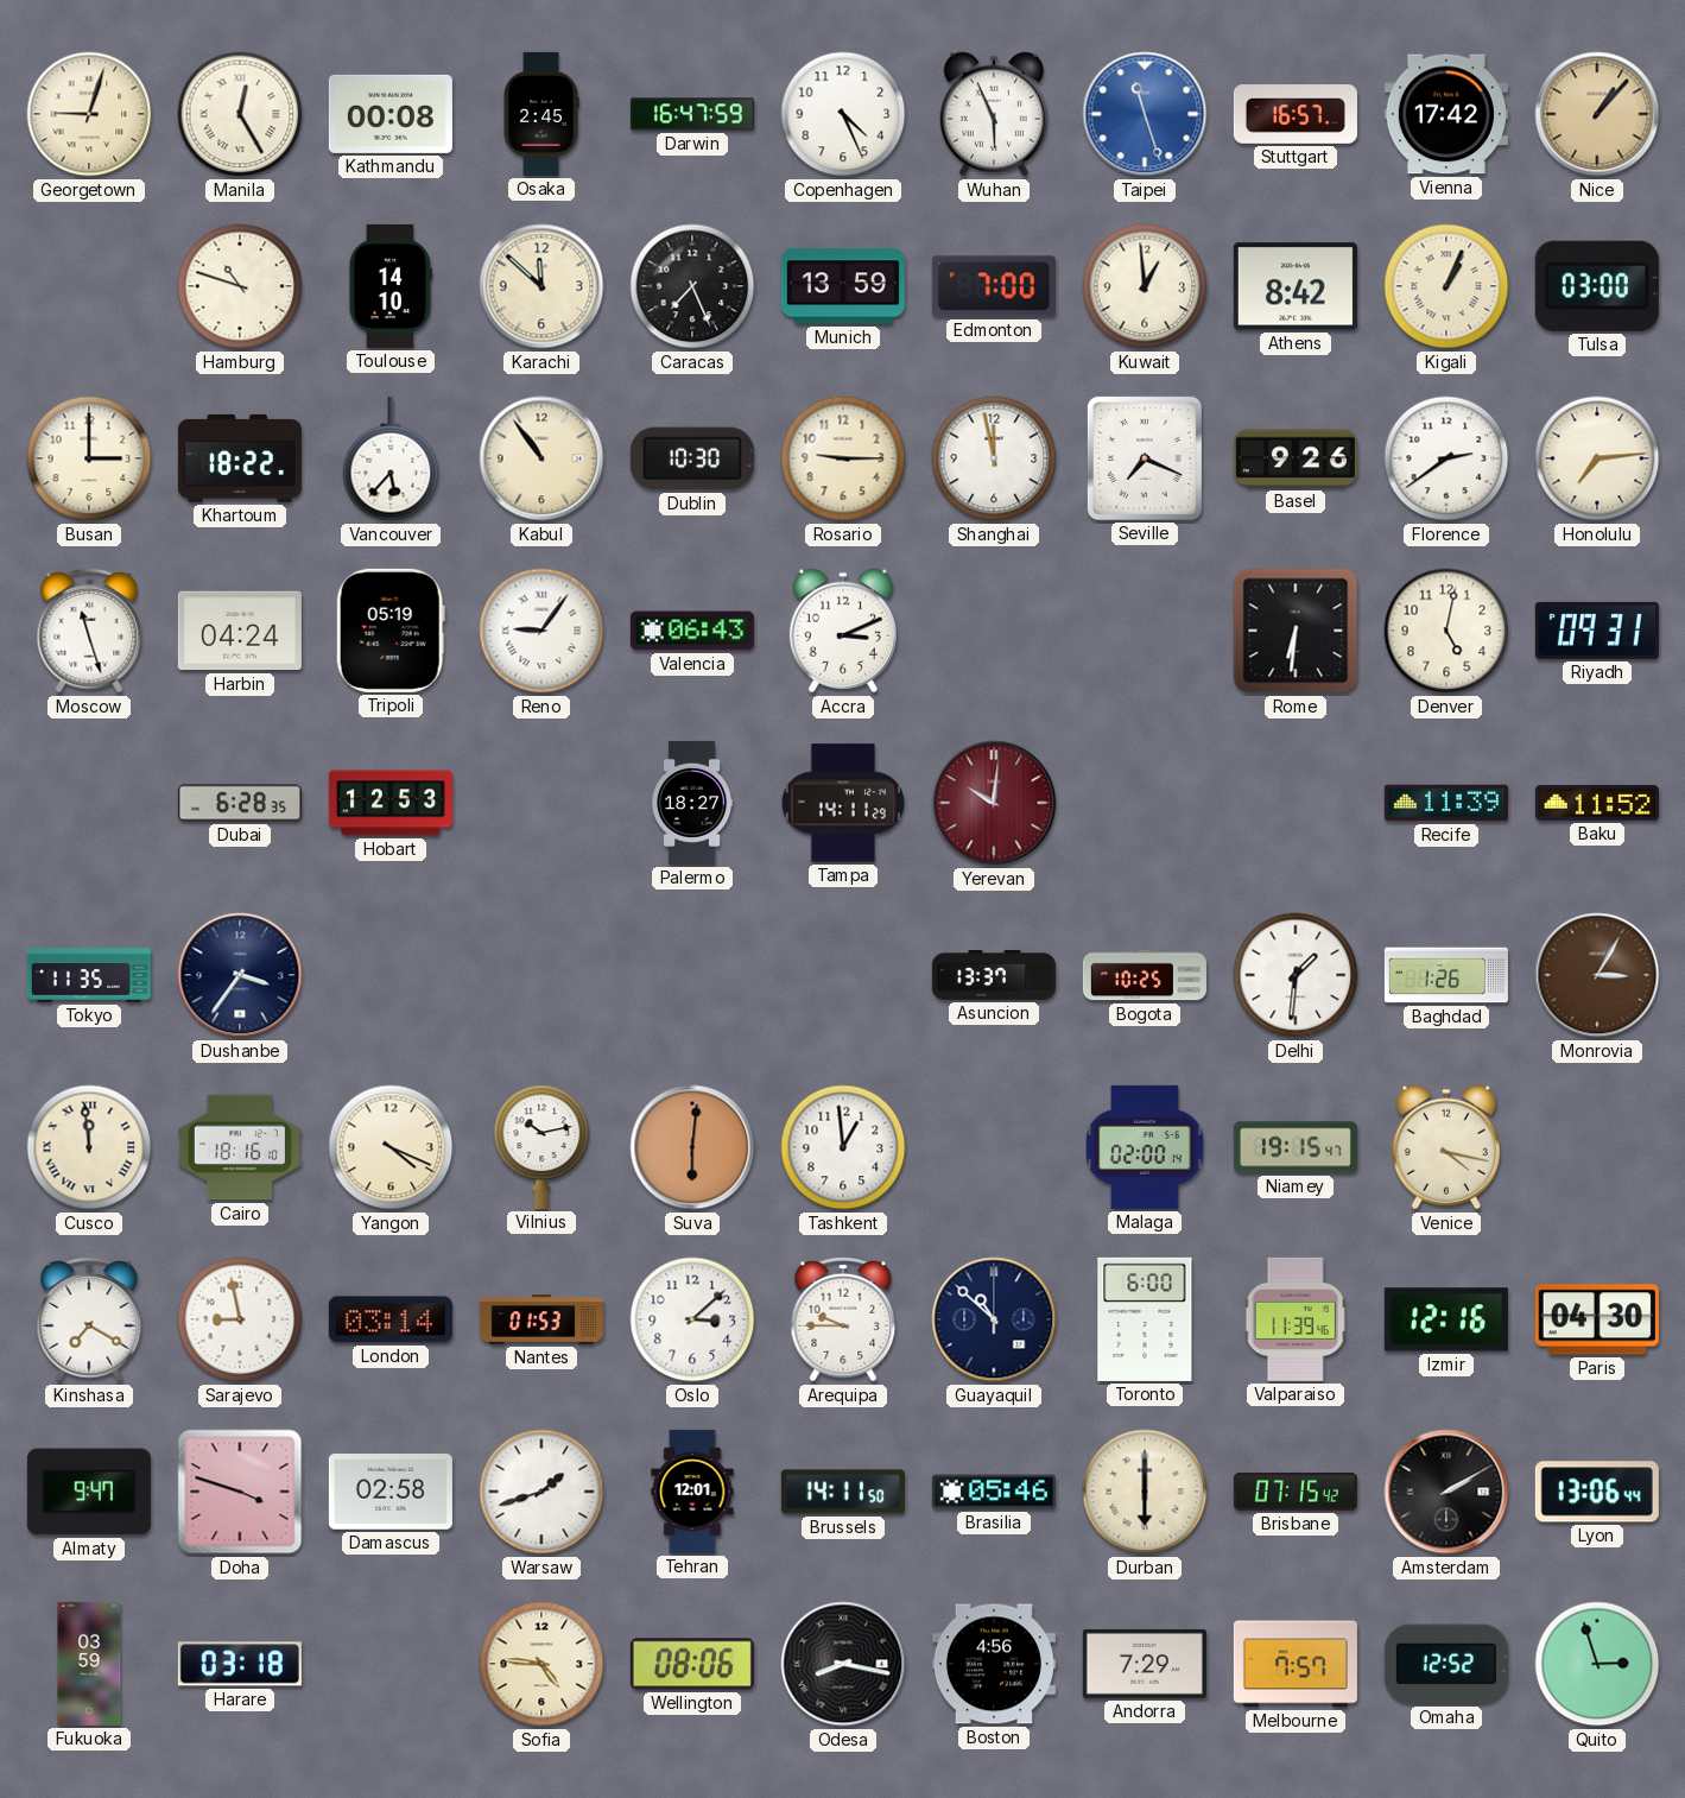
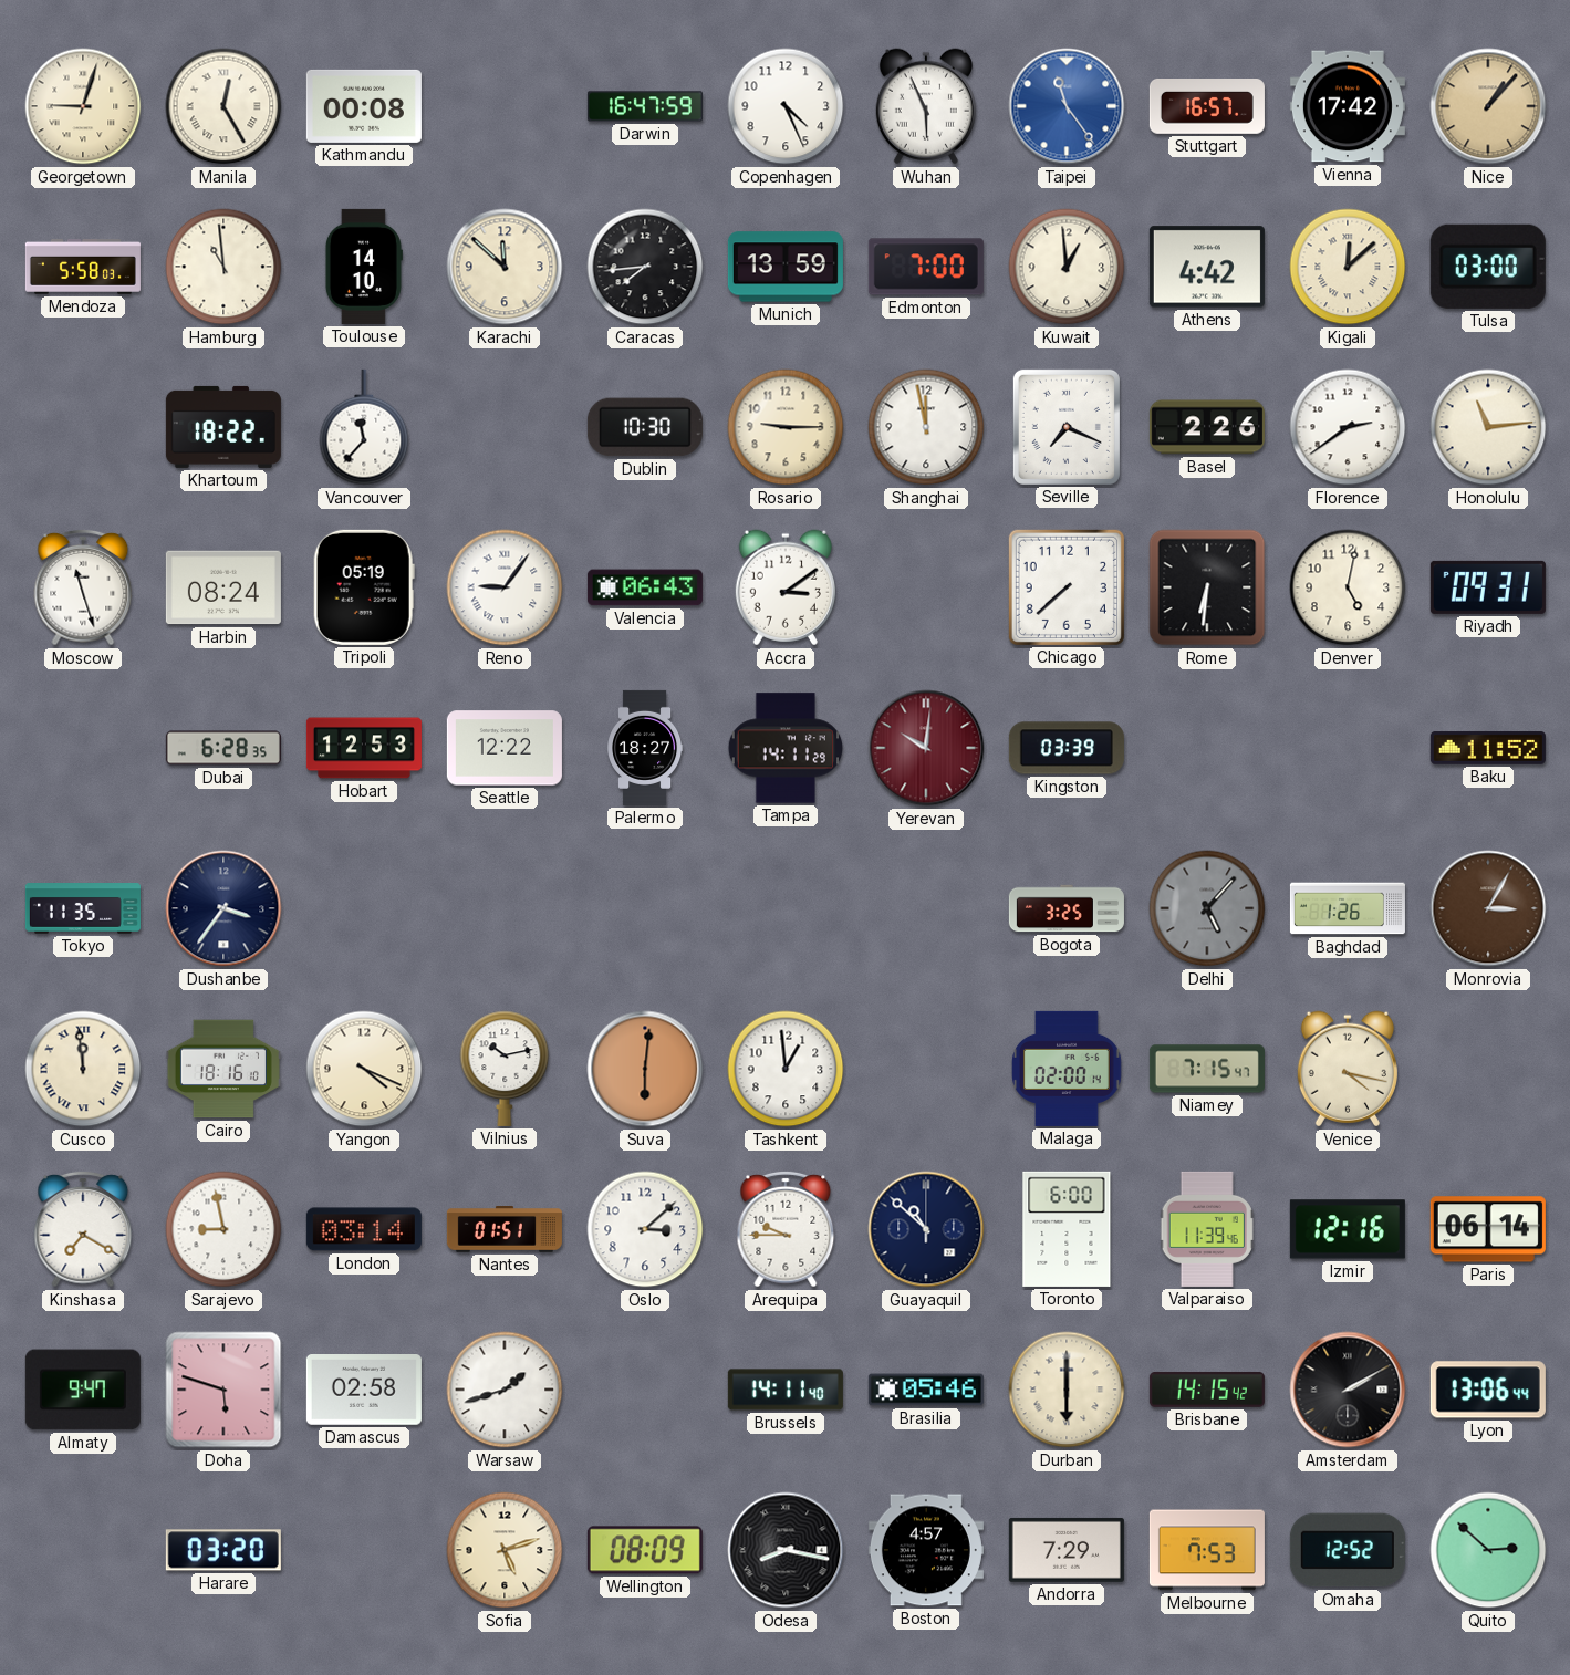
Osaka: 2:45 -> none
Taipei: 11:27 -> 11:24
Mendoza: none -> 5:58
Hamburg: 10:48 -> 10:59
Caracas: 7:26 -> 7:44
Athens: 8:42 -> 4:42
Kigali: 1:04 -> 12:08
Busan: 3:00 -> none
Vancouver: 5:37 -> 11:37
Kabul: 10:54 -> none
Basel: 9:26 -> 2:26
Honolulu: 7:14 -> 11:14
Harbin: 04:24 -> 08:24
Accra: 3:11 -> 3:09
Chicago: none -> 7:38
Seattle: none -> 12:22
Kingston: none -> 03:39
Recife: 11:39 -> none
Asuncion: 13:37 -> none
Bogota: 10:25 -> 3:25
Delhi: 1:31 -> 5:07
Delhi dial: white -> grey
Niamey: 19:15 -> 7:15
Nantes: 01:53 -> 01:51
Paris: 04:30 -> 06:14
Doha: 3:48 -> 5:48
Tehran: 12:01 -> none
Brussels: 14:11:50 -> 14:11:40
Brisbane: 07:15 -> 14:15
Fukuoka: 03:59 -> none
Harare: 03:18 -> 03:20
Sofia: 4:46 -> 5:12
Wellington: 08:06 -> 08:09
Boston: 4:56 -> 4:57
Melbourne: 7:57 -> 7:53
Quito: 2:57 -> 2:52
